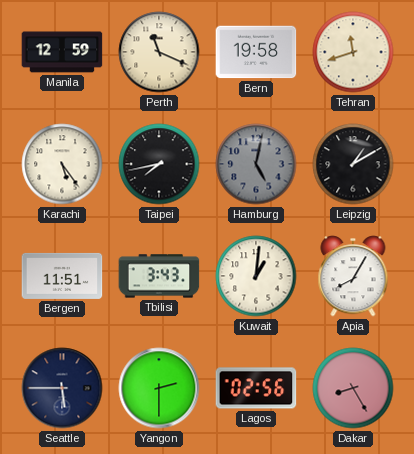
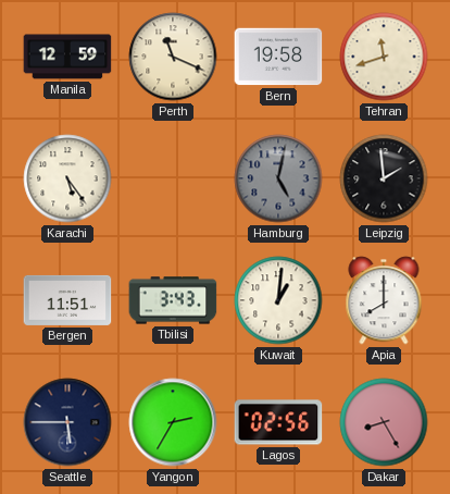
Taipei: 7:43 -> none
Leipzig: 1:10 -> 1:59
Apia: 8:05 -> 8:00
Yangon: 2:30 -> 2:35
